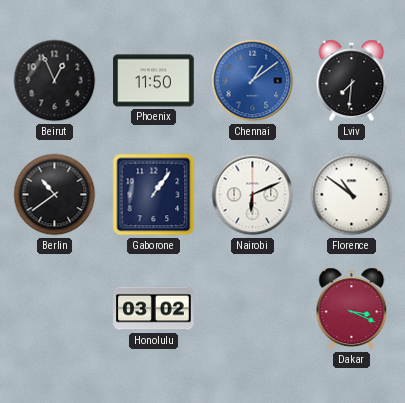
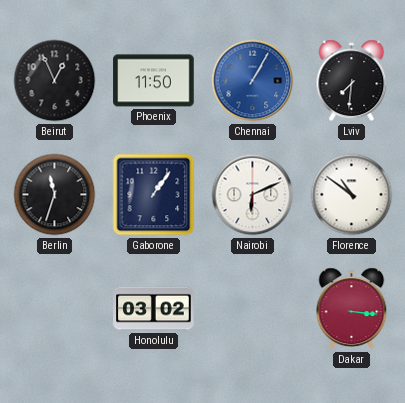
Chennai: 1:09 -> 1:05
Berlin: 10:39 -> 11:33
Dakar: 3:19 -> 3:16
